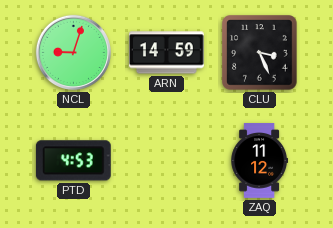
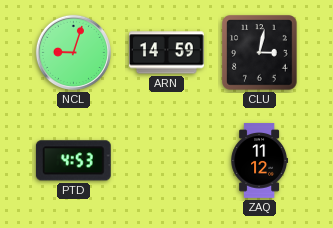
CLU: 3:26 -> 3:02
